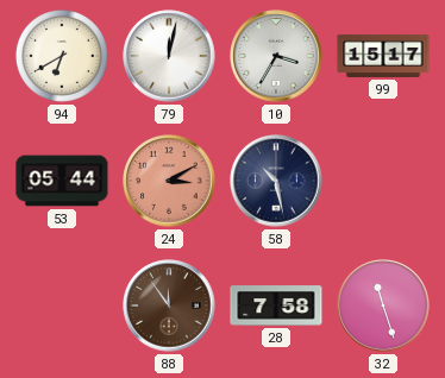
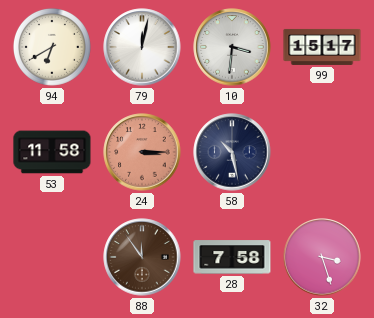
10: 3:35 -> 3:31
53: 05:44 -> 11:58
24: 3:10 -> 3:15
32: 11:27 -> 3:27
